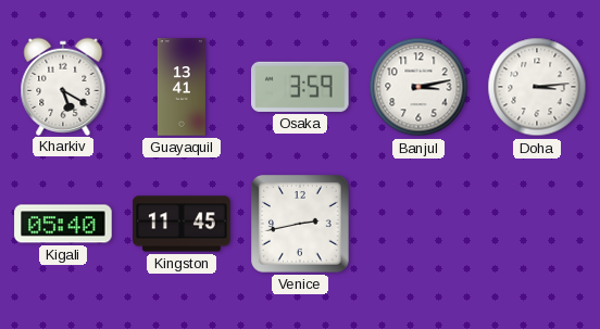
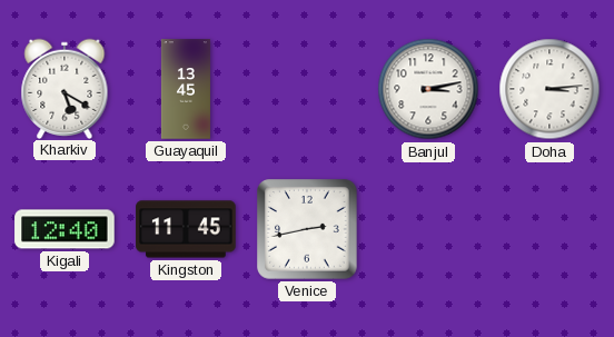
Guayaquil: 13:41 -> 13:45
Osaka: 3:59 -> none
Kigali: 05:40 -> 12:40
